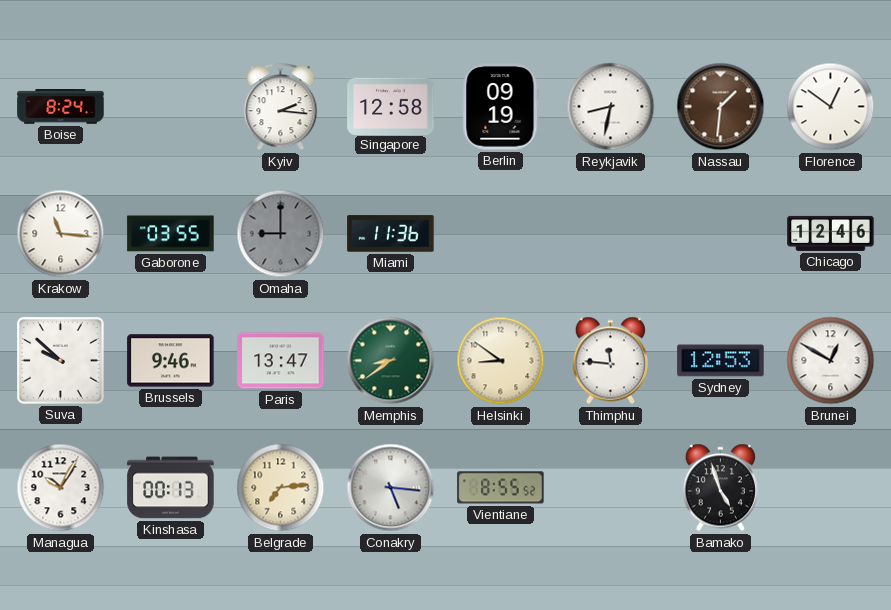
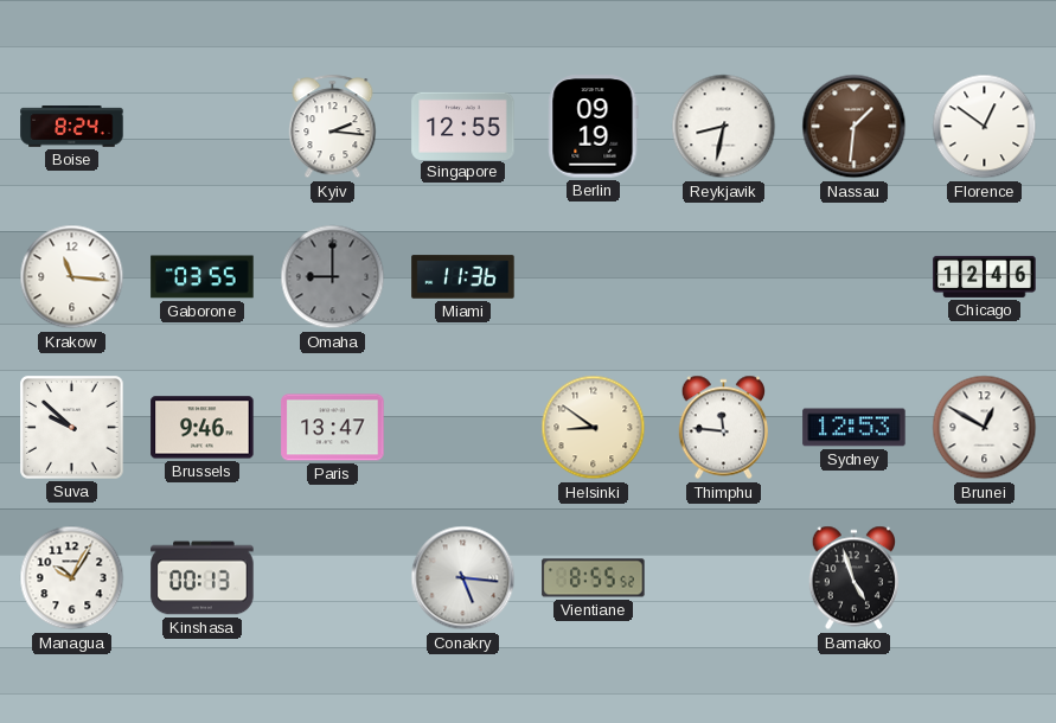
Singapore: 12:58 -> 12:55
Memphis: 8:39 -> none
Belgrade: 7:14 -> none
